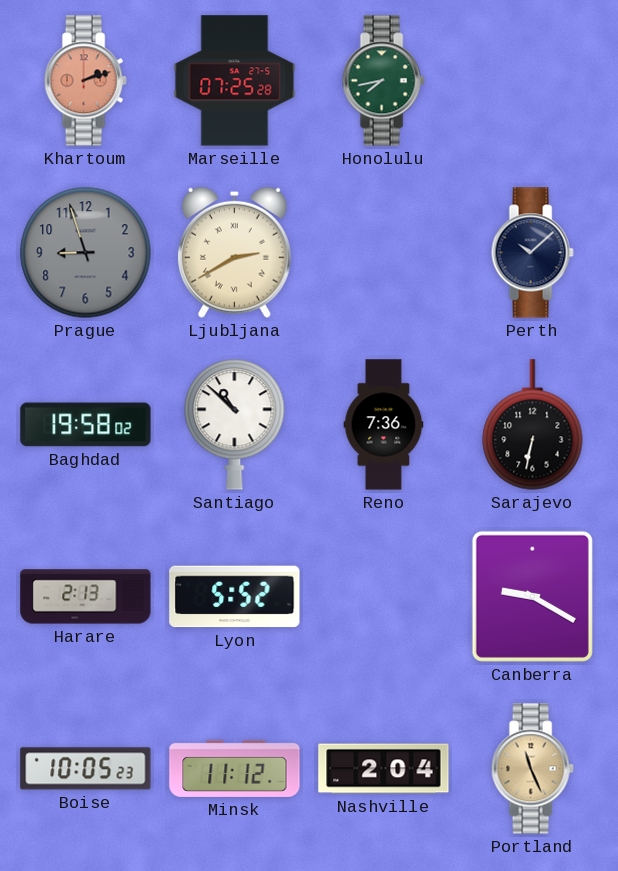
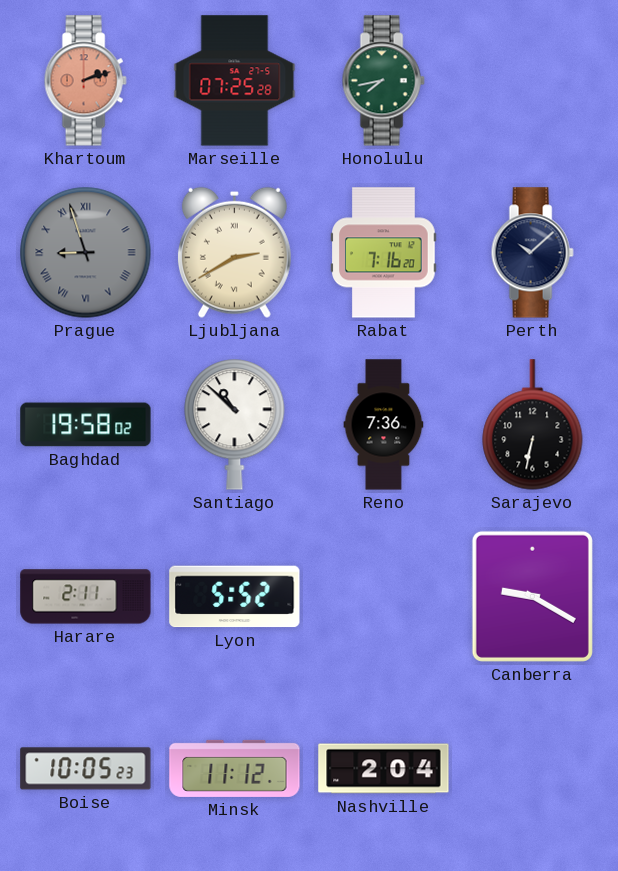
Prague numerals: Arabic -> Roman
Rabat: none -> 7:16
Harare: 2:13 -> 2:11
Portland: 11:26 -> none
